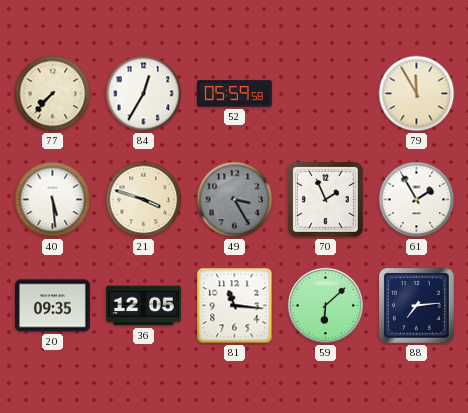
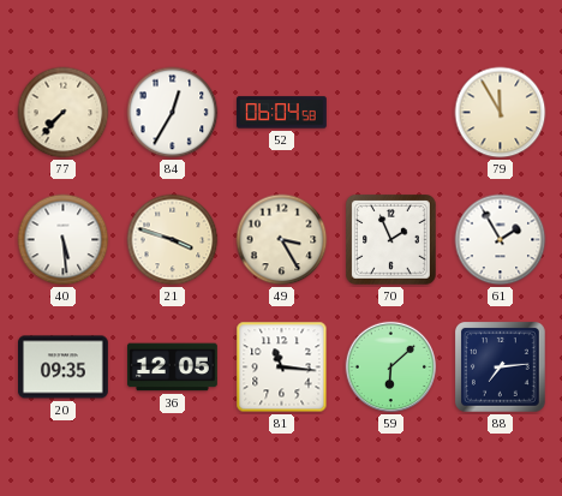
52: 05:59 -> 06:04
49 dial: grey -> cream
